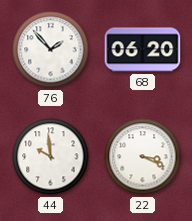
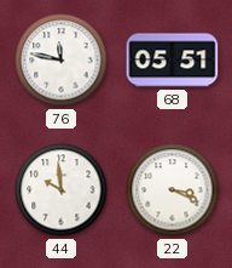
76: 1:53 -> 11:47
68: 06:20 -> 05:51
